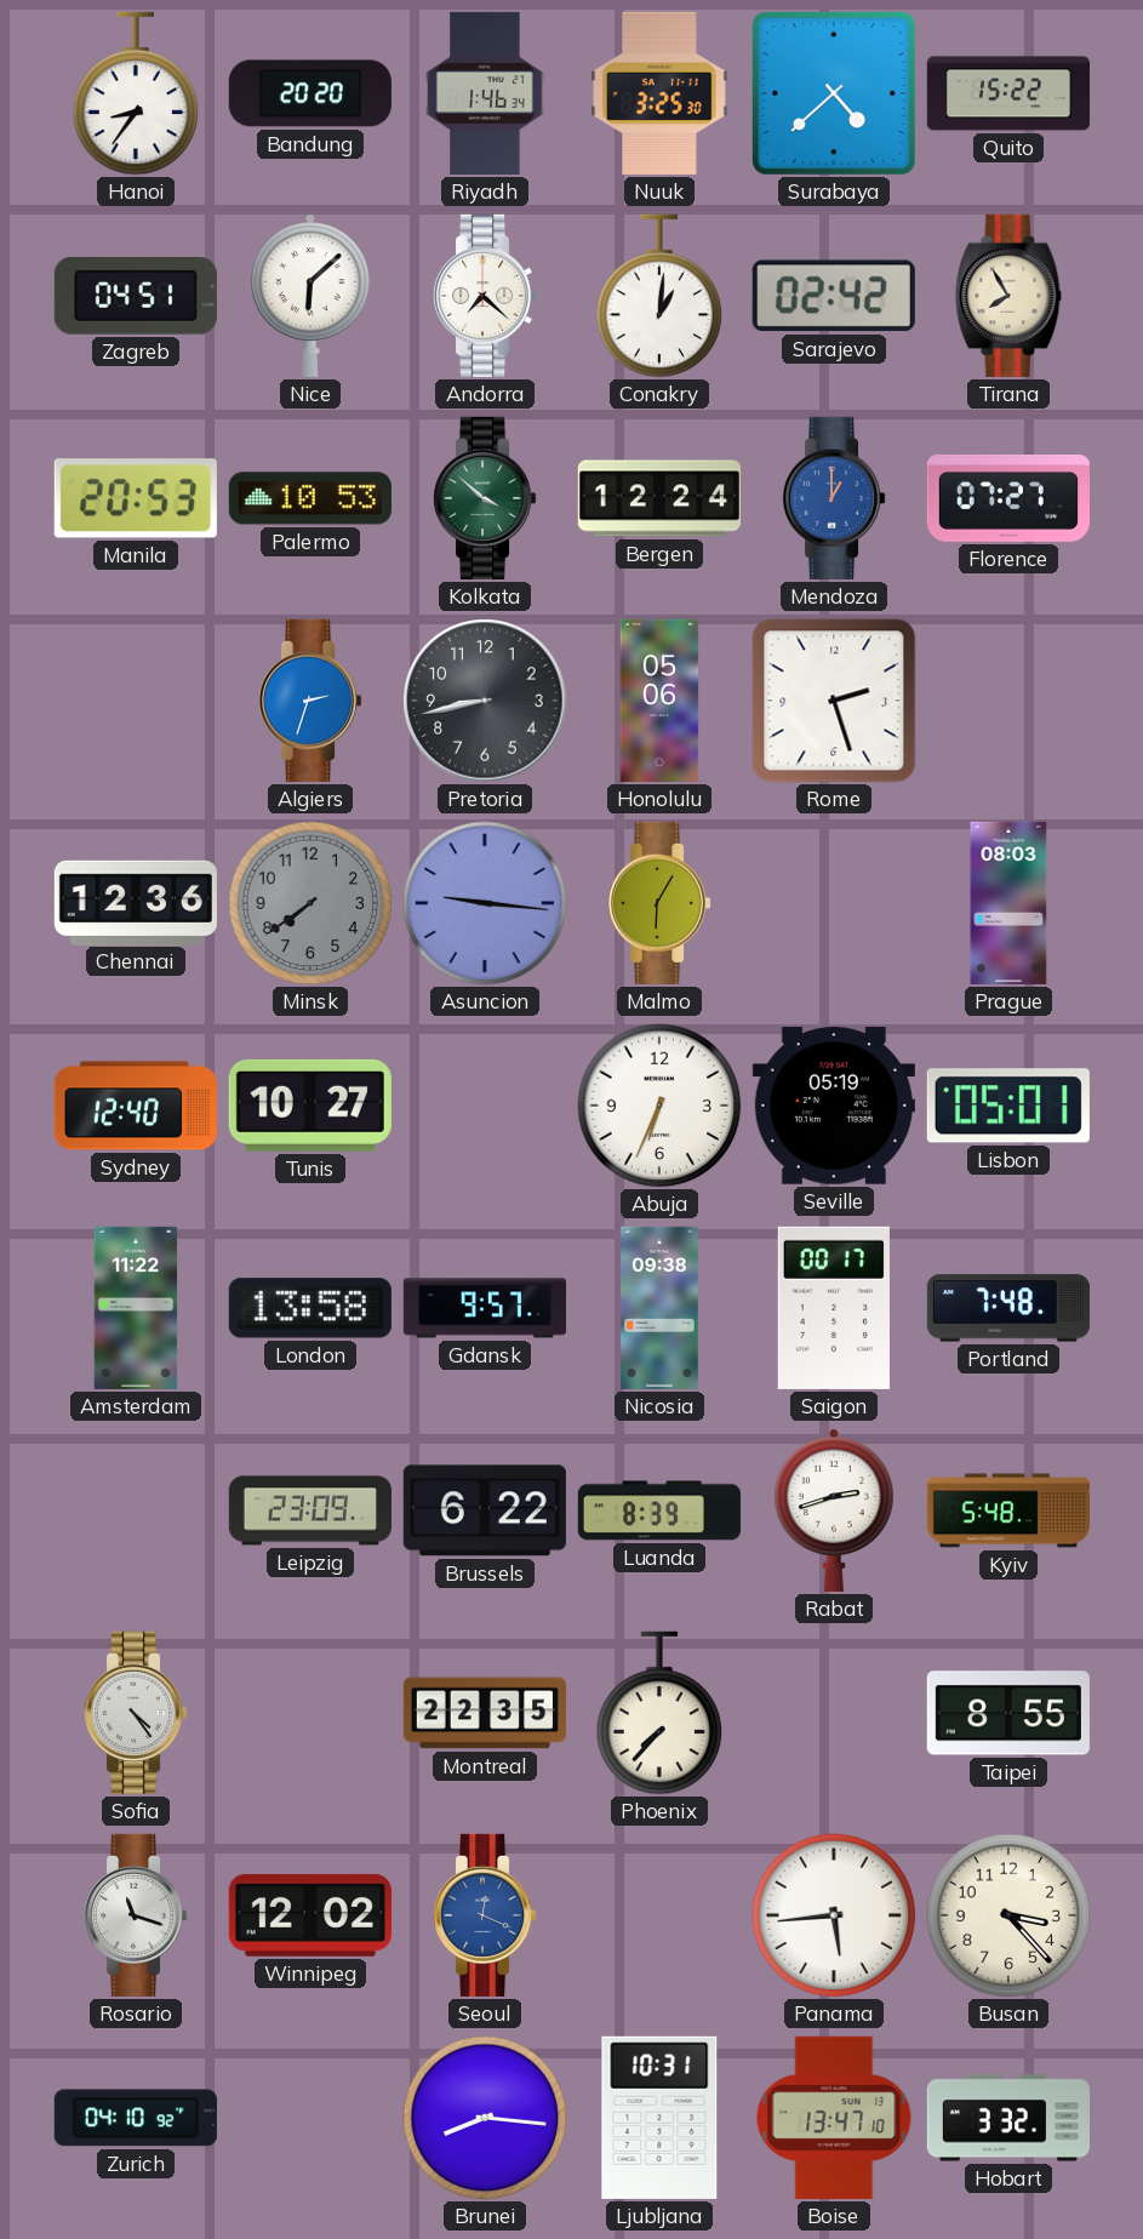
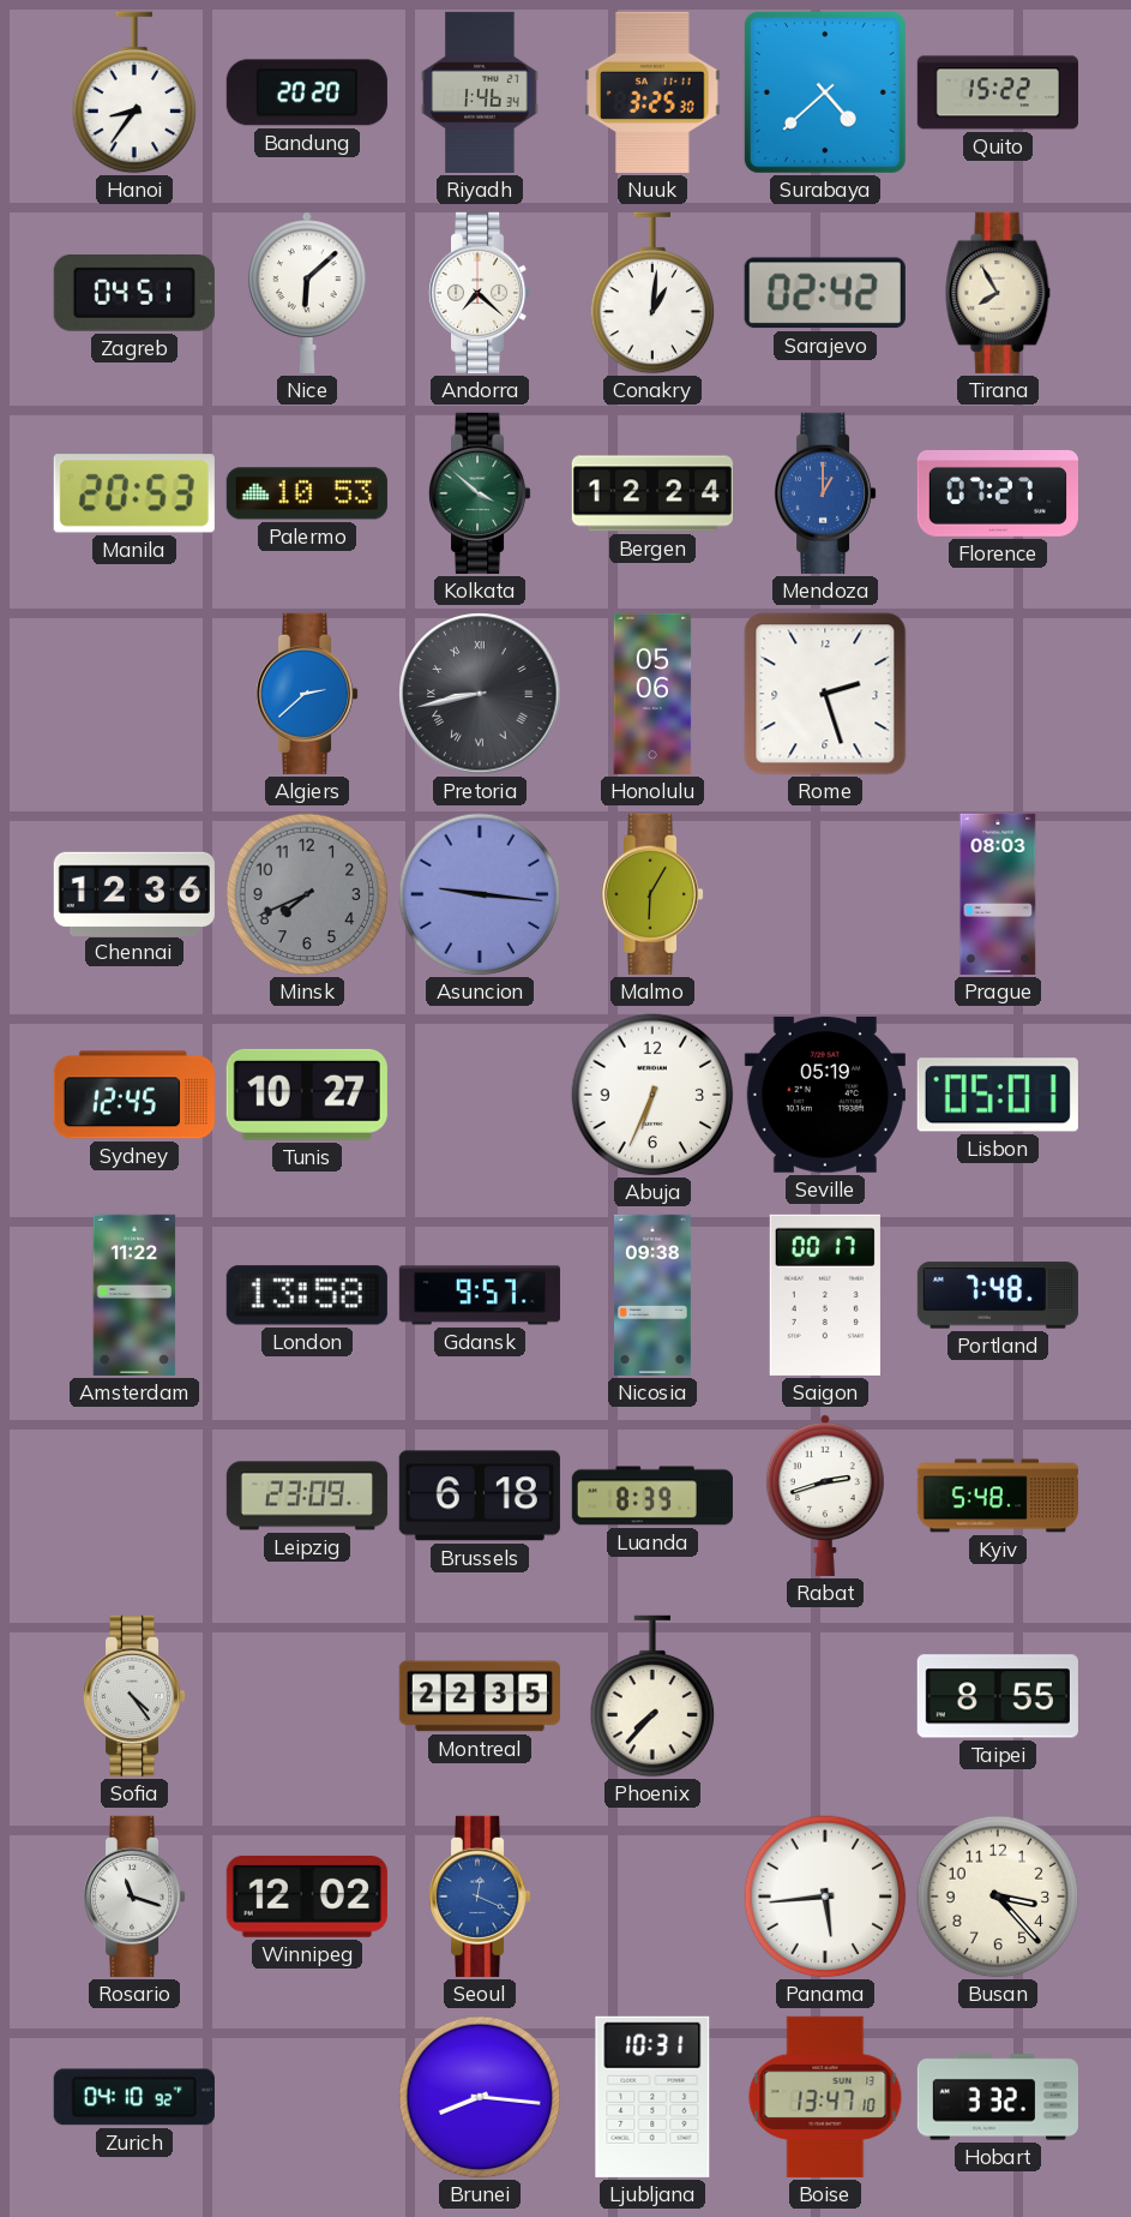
Algiers: 2:33 -> 2:38
Pretoria numerals: Arabic -> Roman
Minsk: 7:39 -> 7:41
Sydney: 12:40 -> 12:45
Brussels: 6:22 -> 6:18
